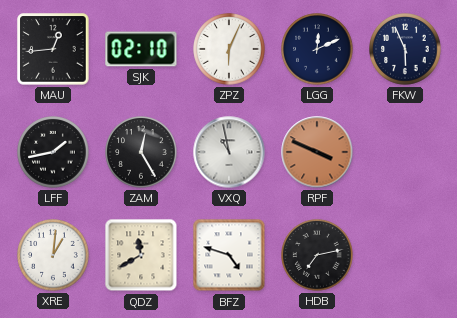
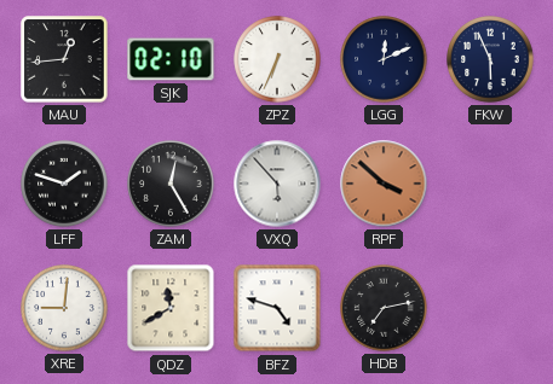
ZPZ: 6:04 -> 6:34
LFF: 1:43 -> 1:48
VXQ: 10:58 -> 5:53
RPF: 3:49 -> 3:52
XRE: 1:01 -> 9:01
